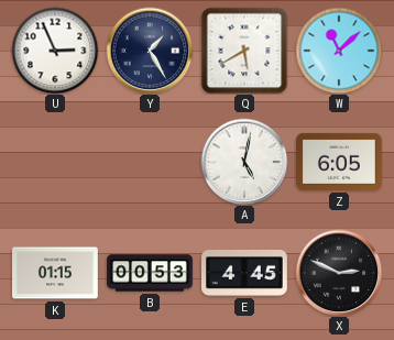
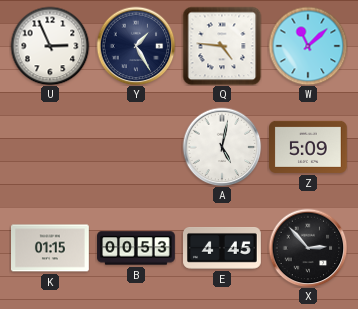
Q: 5:40 -> 4:46
Z: 6:05 -> 5:09
X: 2:49 -> 2:53
